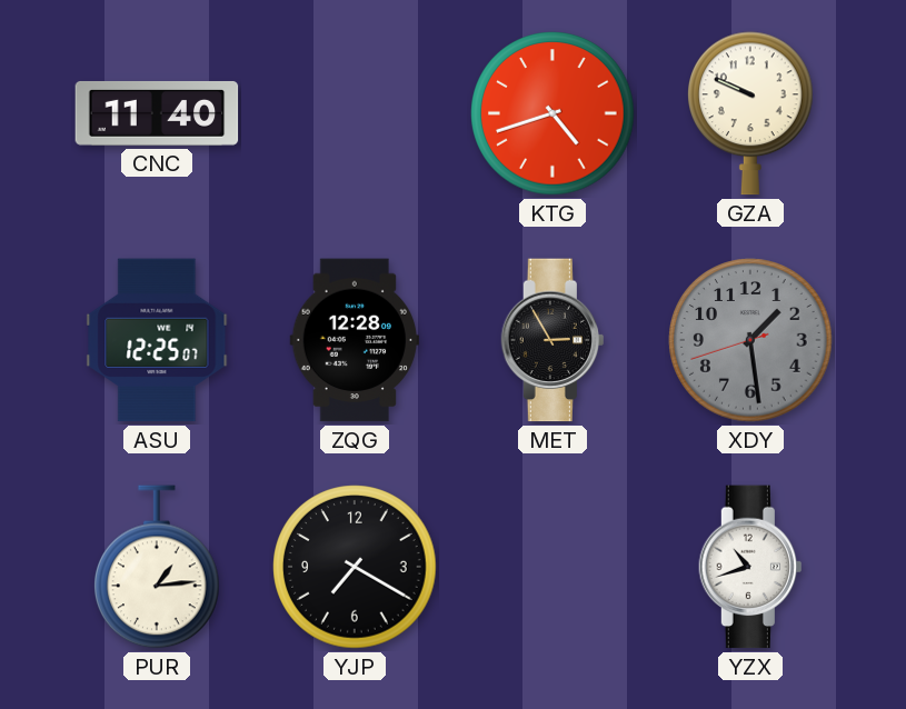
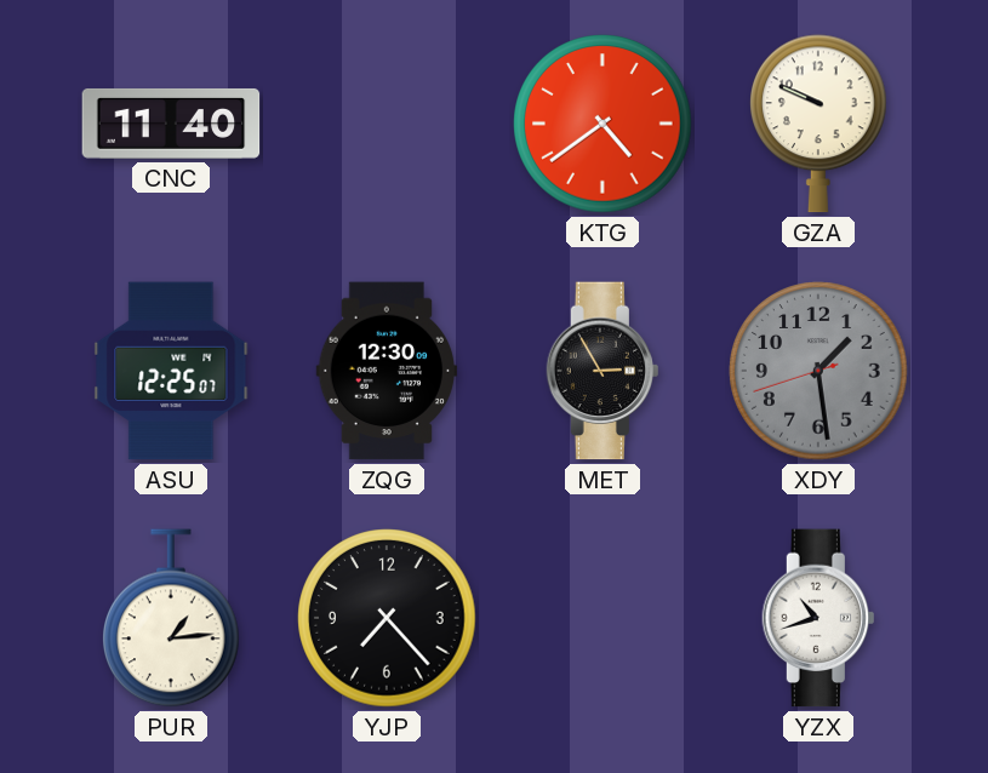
KTG: 4:42 -> 4:39
ZQG: 12:28 -> 12:30
YJP: 7:20 -> 7:23
